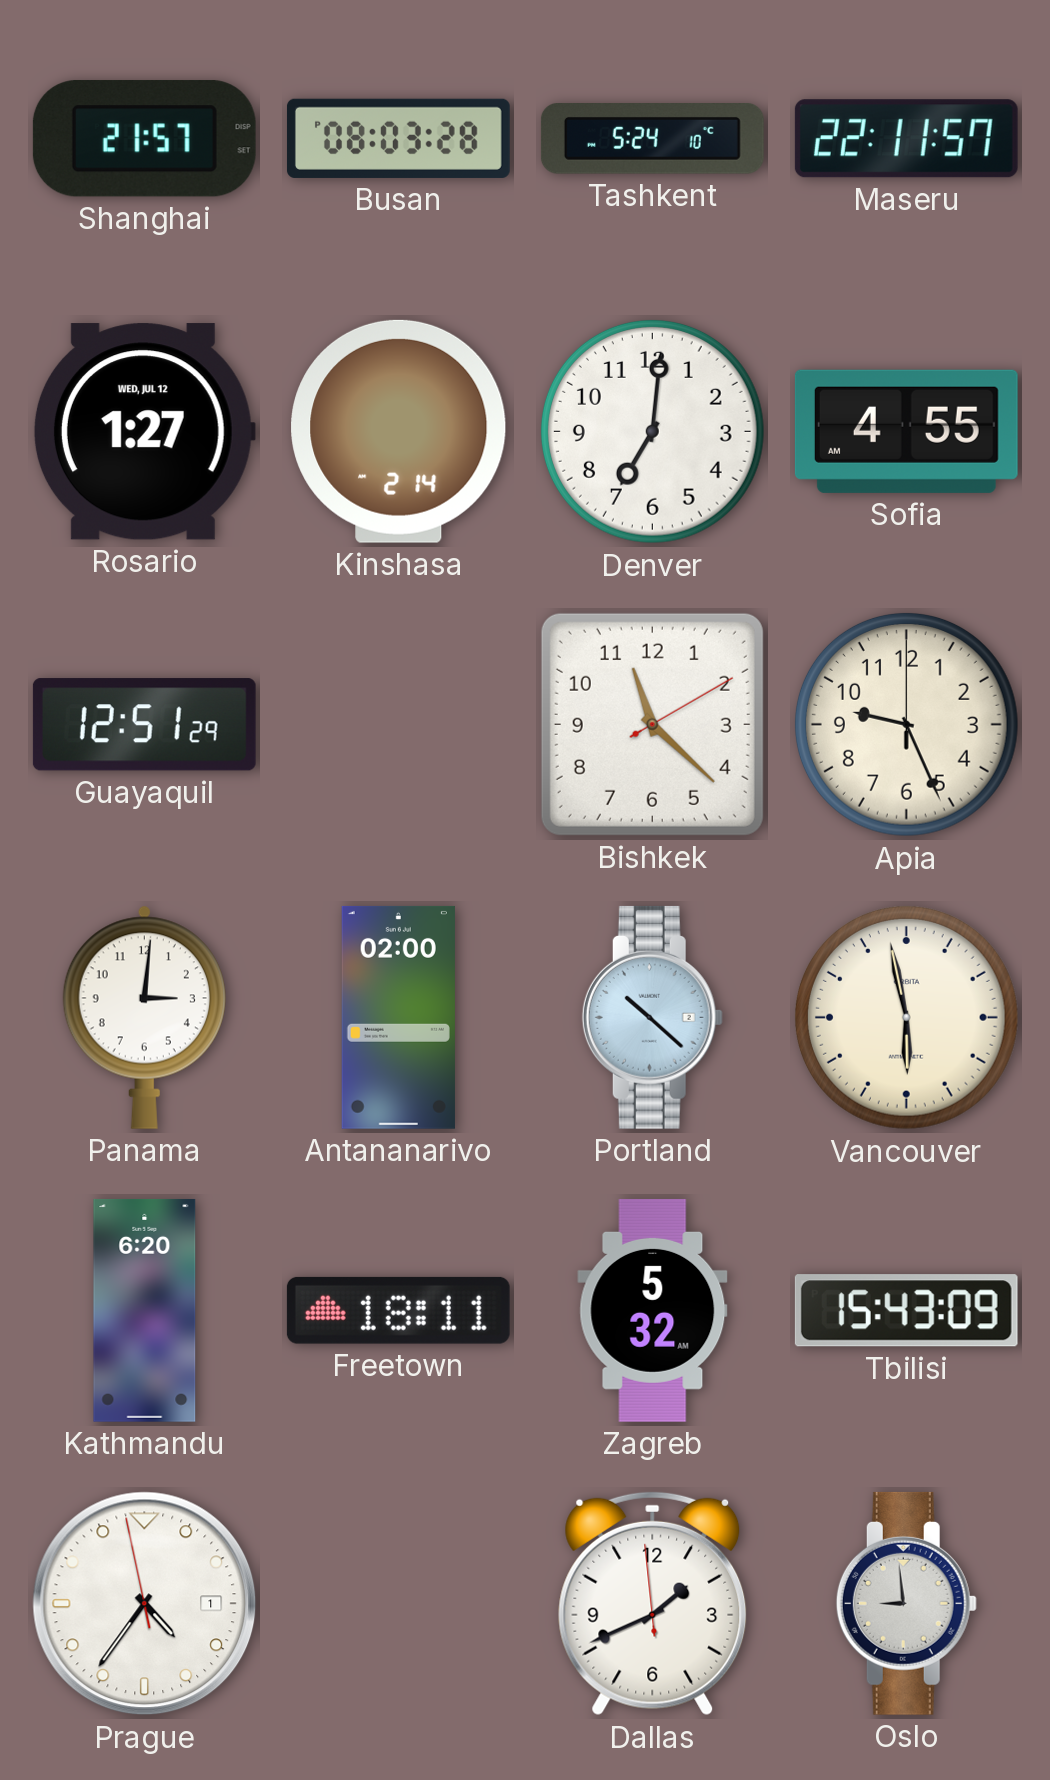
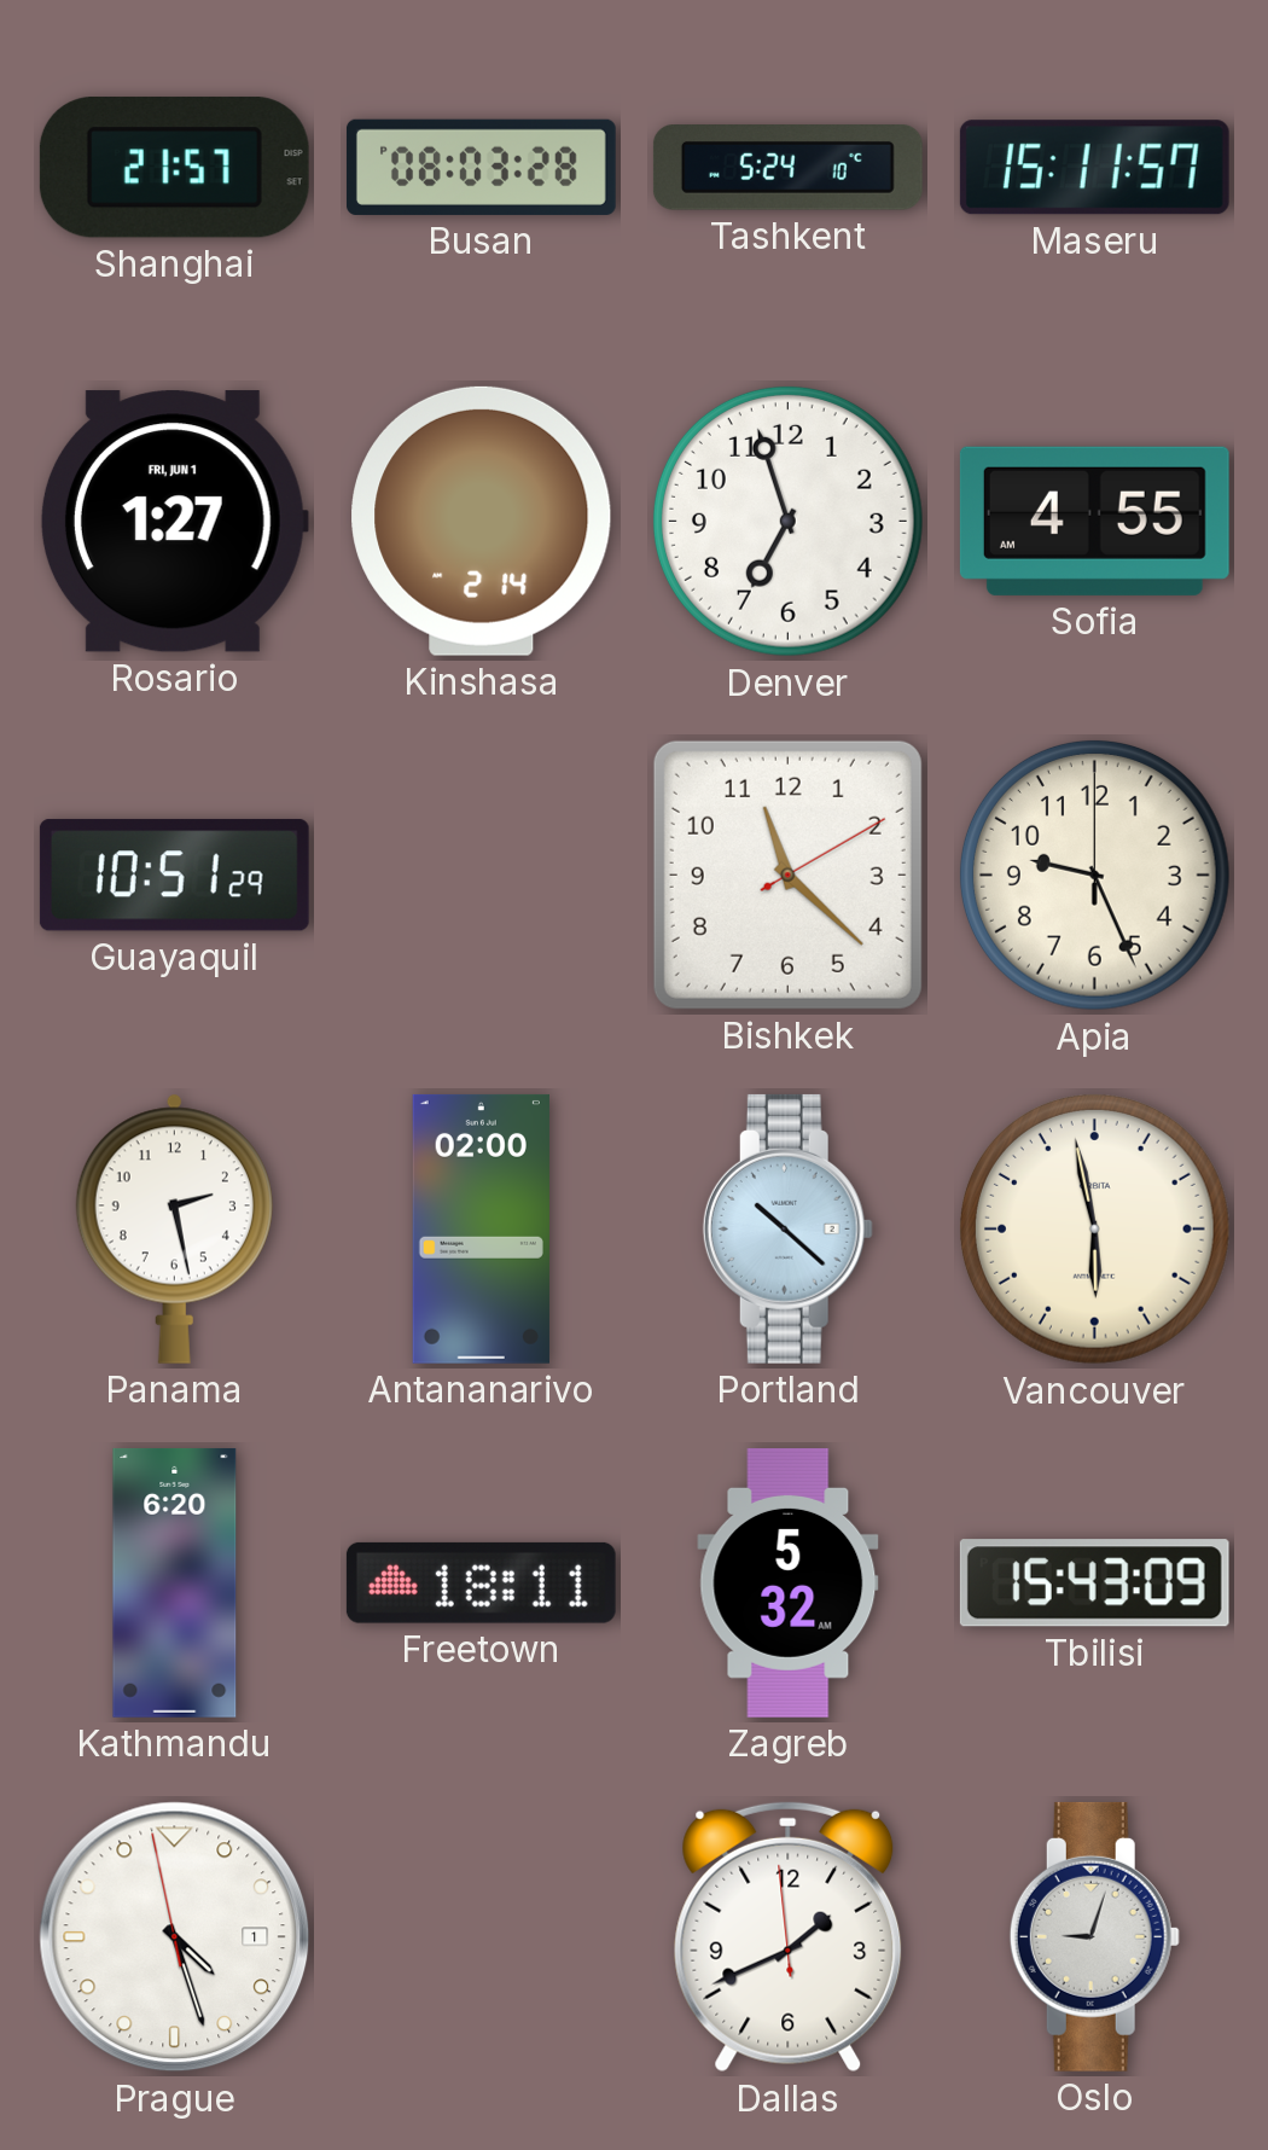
Maseru: 22:11 -> 15:11
Rosario date: WED, JUL 12 -> FRI, JUN 1
Denver: 7:01 -> 6:57
Guayaquil: 12:51 -> 10:51
Panama: 3:01 -> 2:28
Prague: 4:35 -> 4:26
Oslo: 8:59 -> 9:03
